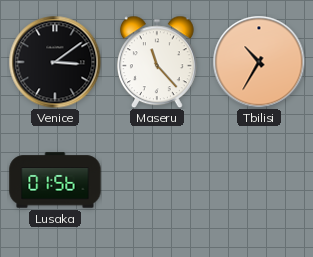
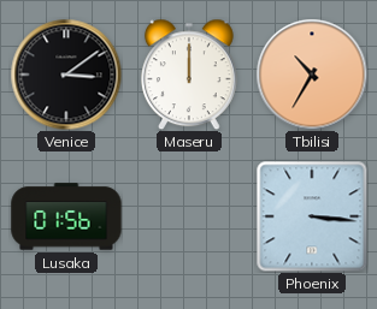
Maseru: 11:23 -> 12:00
Phoenix: none -> 3:16
